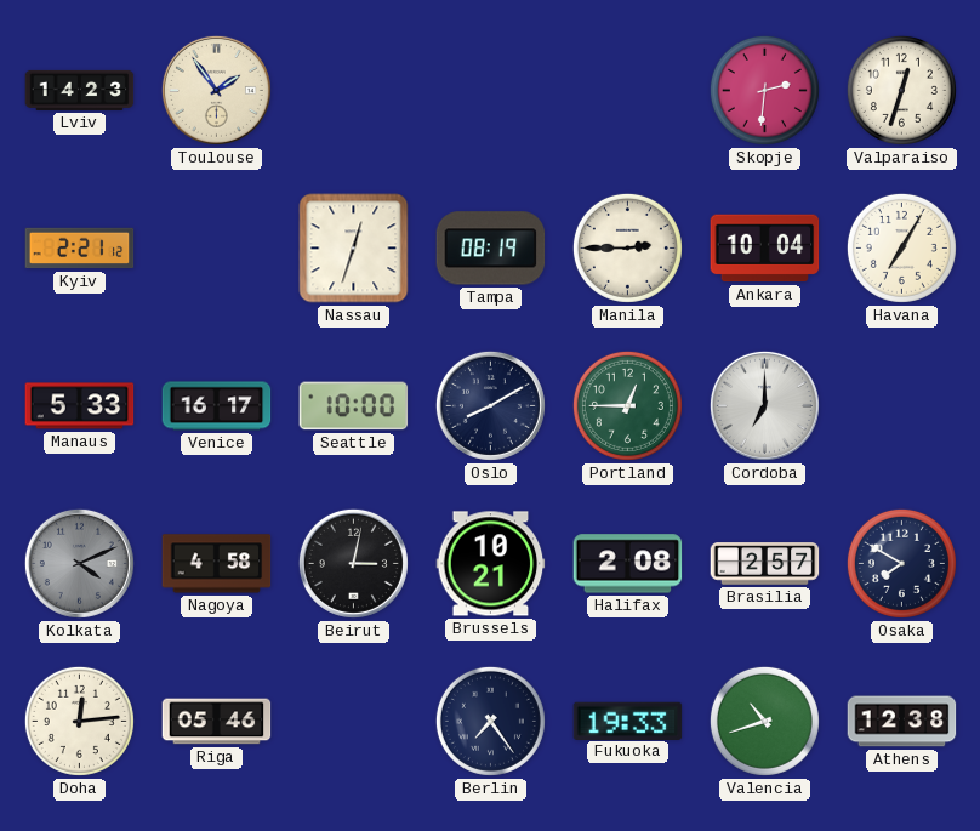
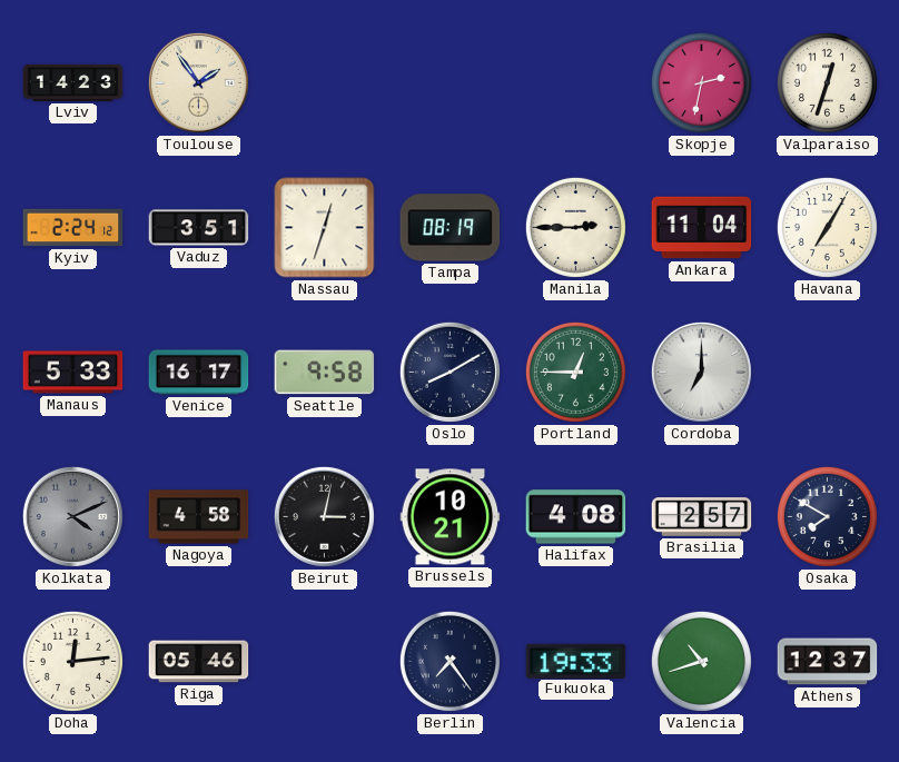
Skopje: 2:31 -> 2:32
Kyiv: 2:21 -> 2:24
Vaduz: none -> 3:51
Ankara: 10:04 -> 11:04
Seattle: 10:00 -> 9:58
Halifax: 2:08 -> 4:08
Athens: 12:38 -> 12:37
